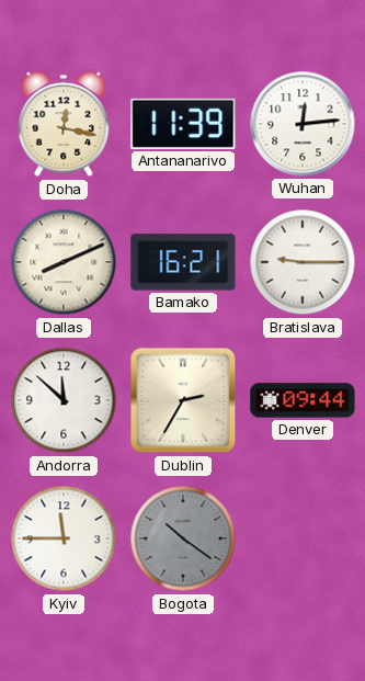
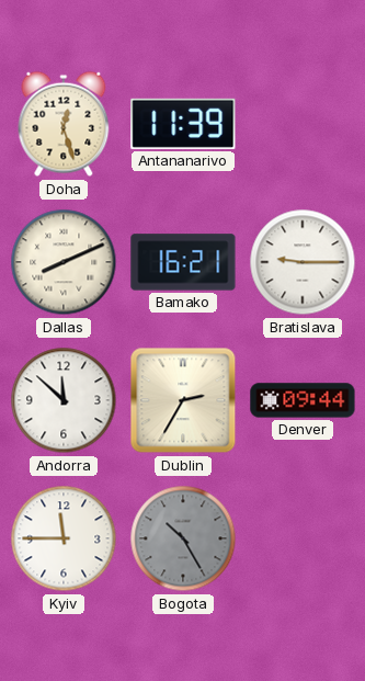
Doha: 12:17 -> 12:27
Wuhan: 12:14 -> none
Bogota: 10:21 -> 10:25
